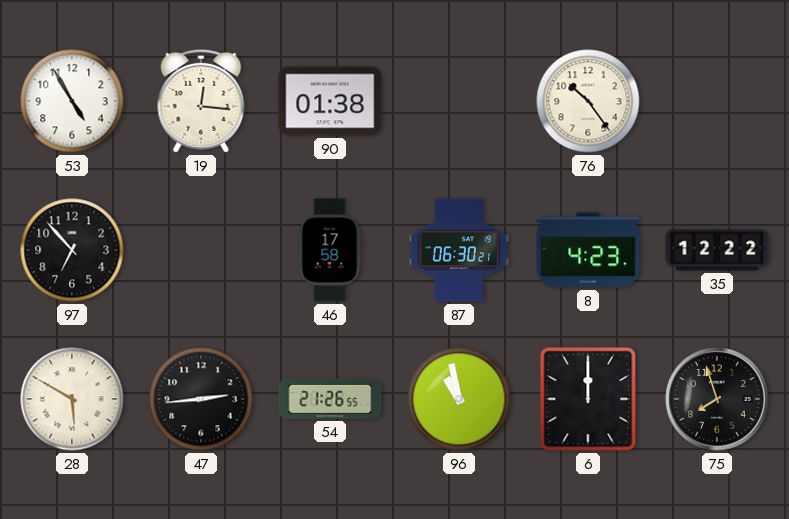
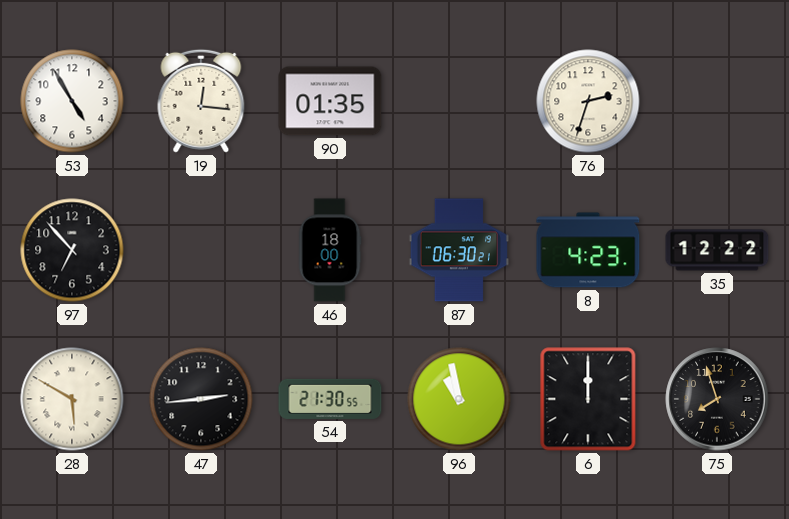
90: 01:38 -> 01:35
76: 10:24 -> 2:33
46: 17:58 -> 18:00
54: 21:26 -> 21:30
